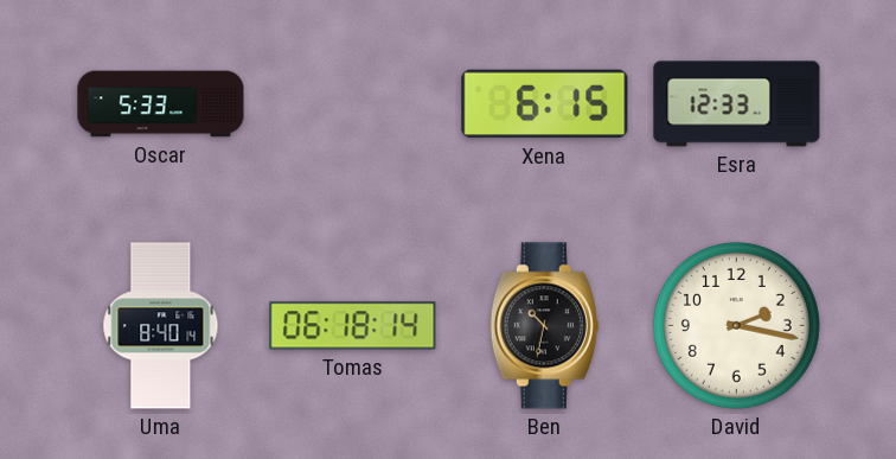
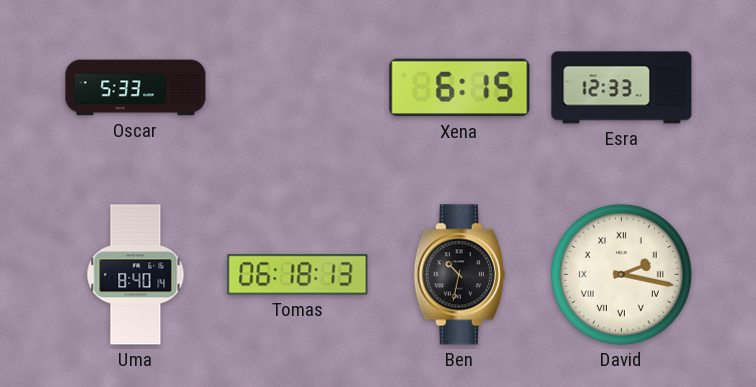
Tomas: 06:18:14 -> 06:18:13
David numerals: Arabic -> Roman
